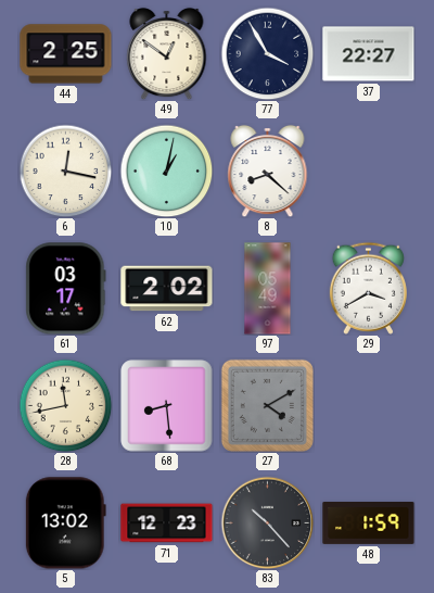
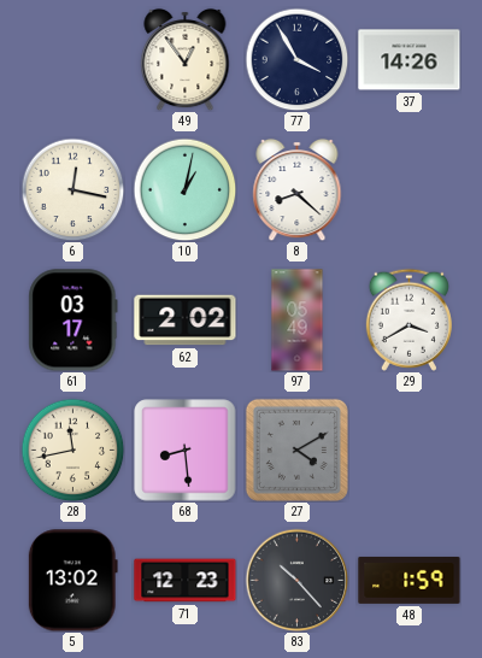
44: 2:25 -> none
49: 12:51 -> 12:54
37: 22:27 -> 14:26
